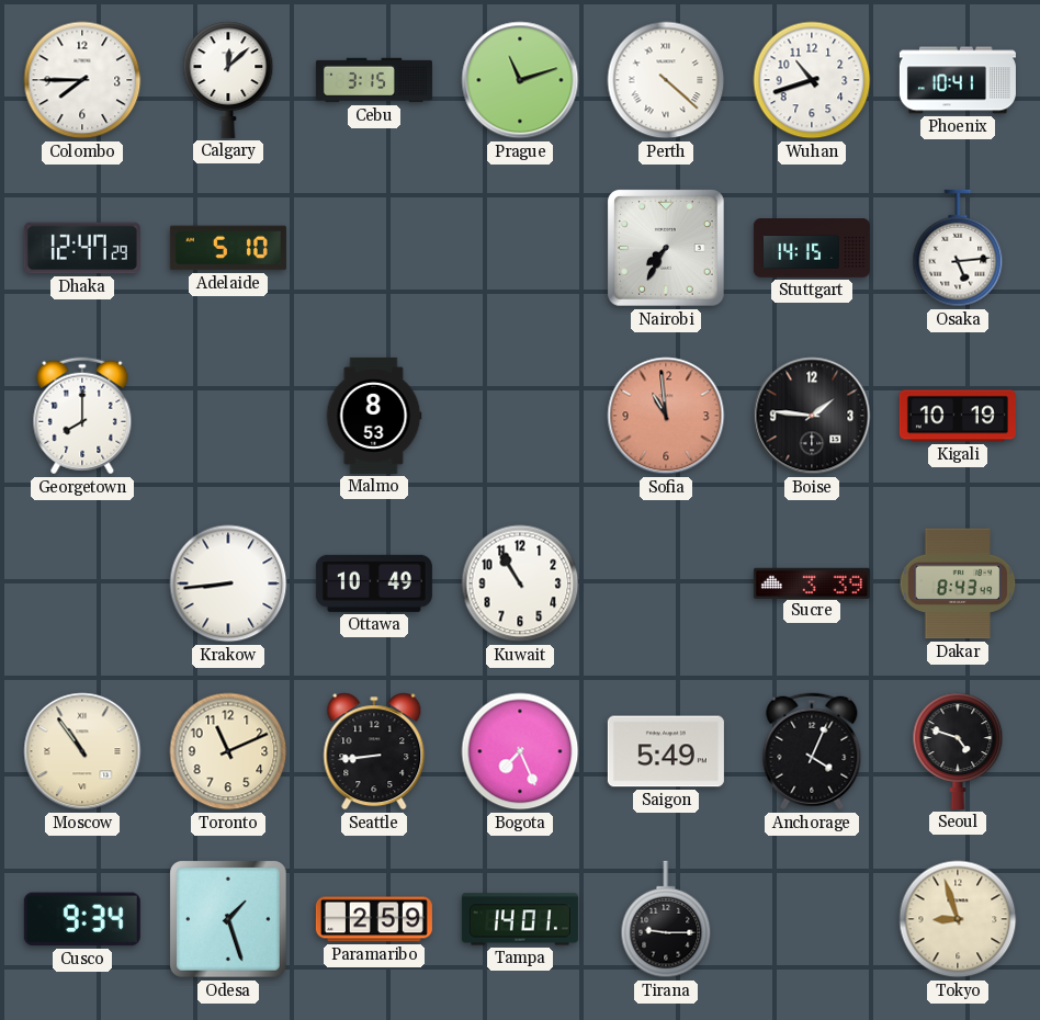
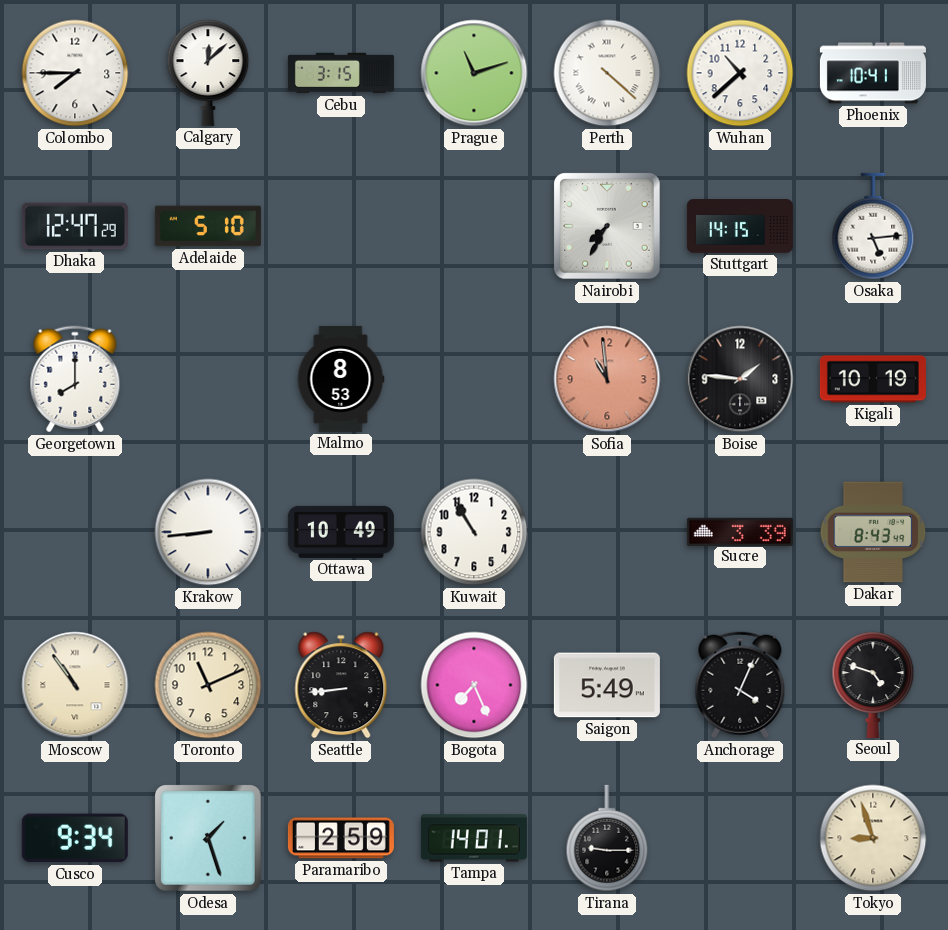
Wuhan: 10:42 -> 10:38
